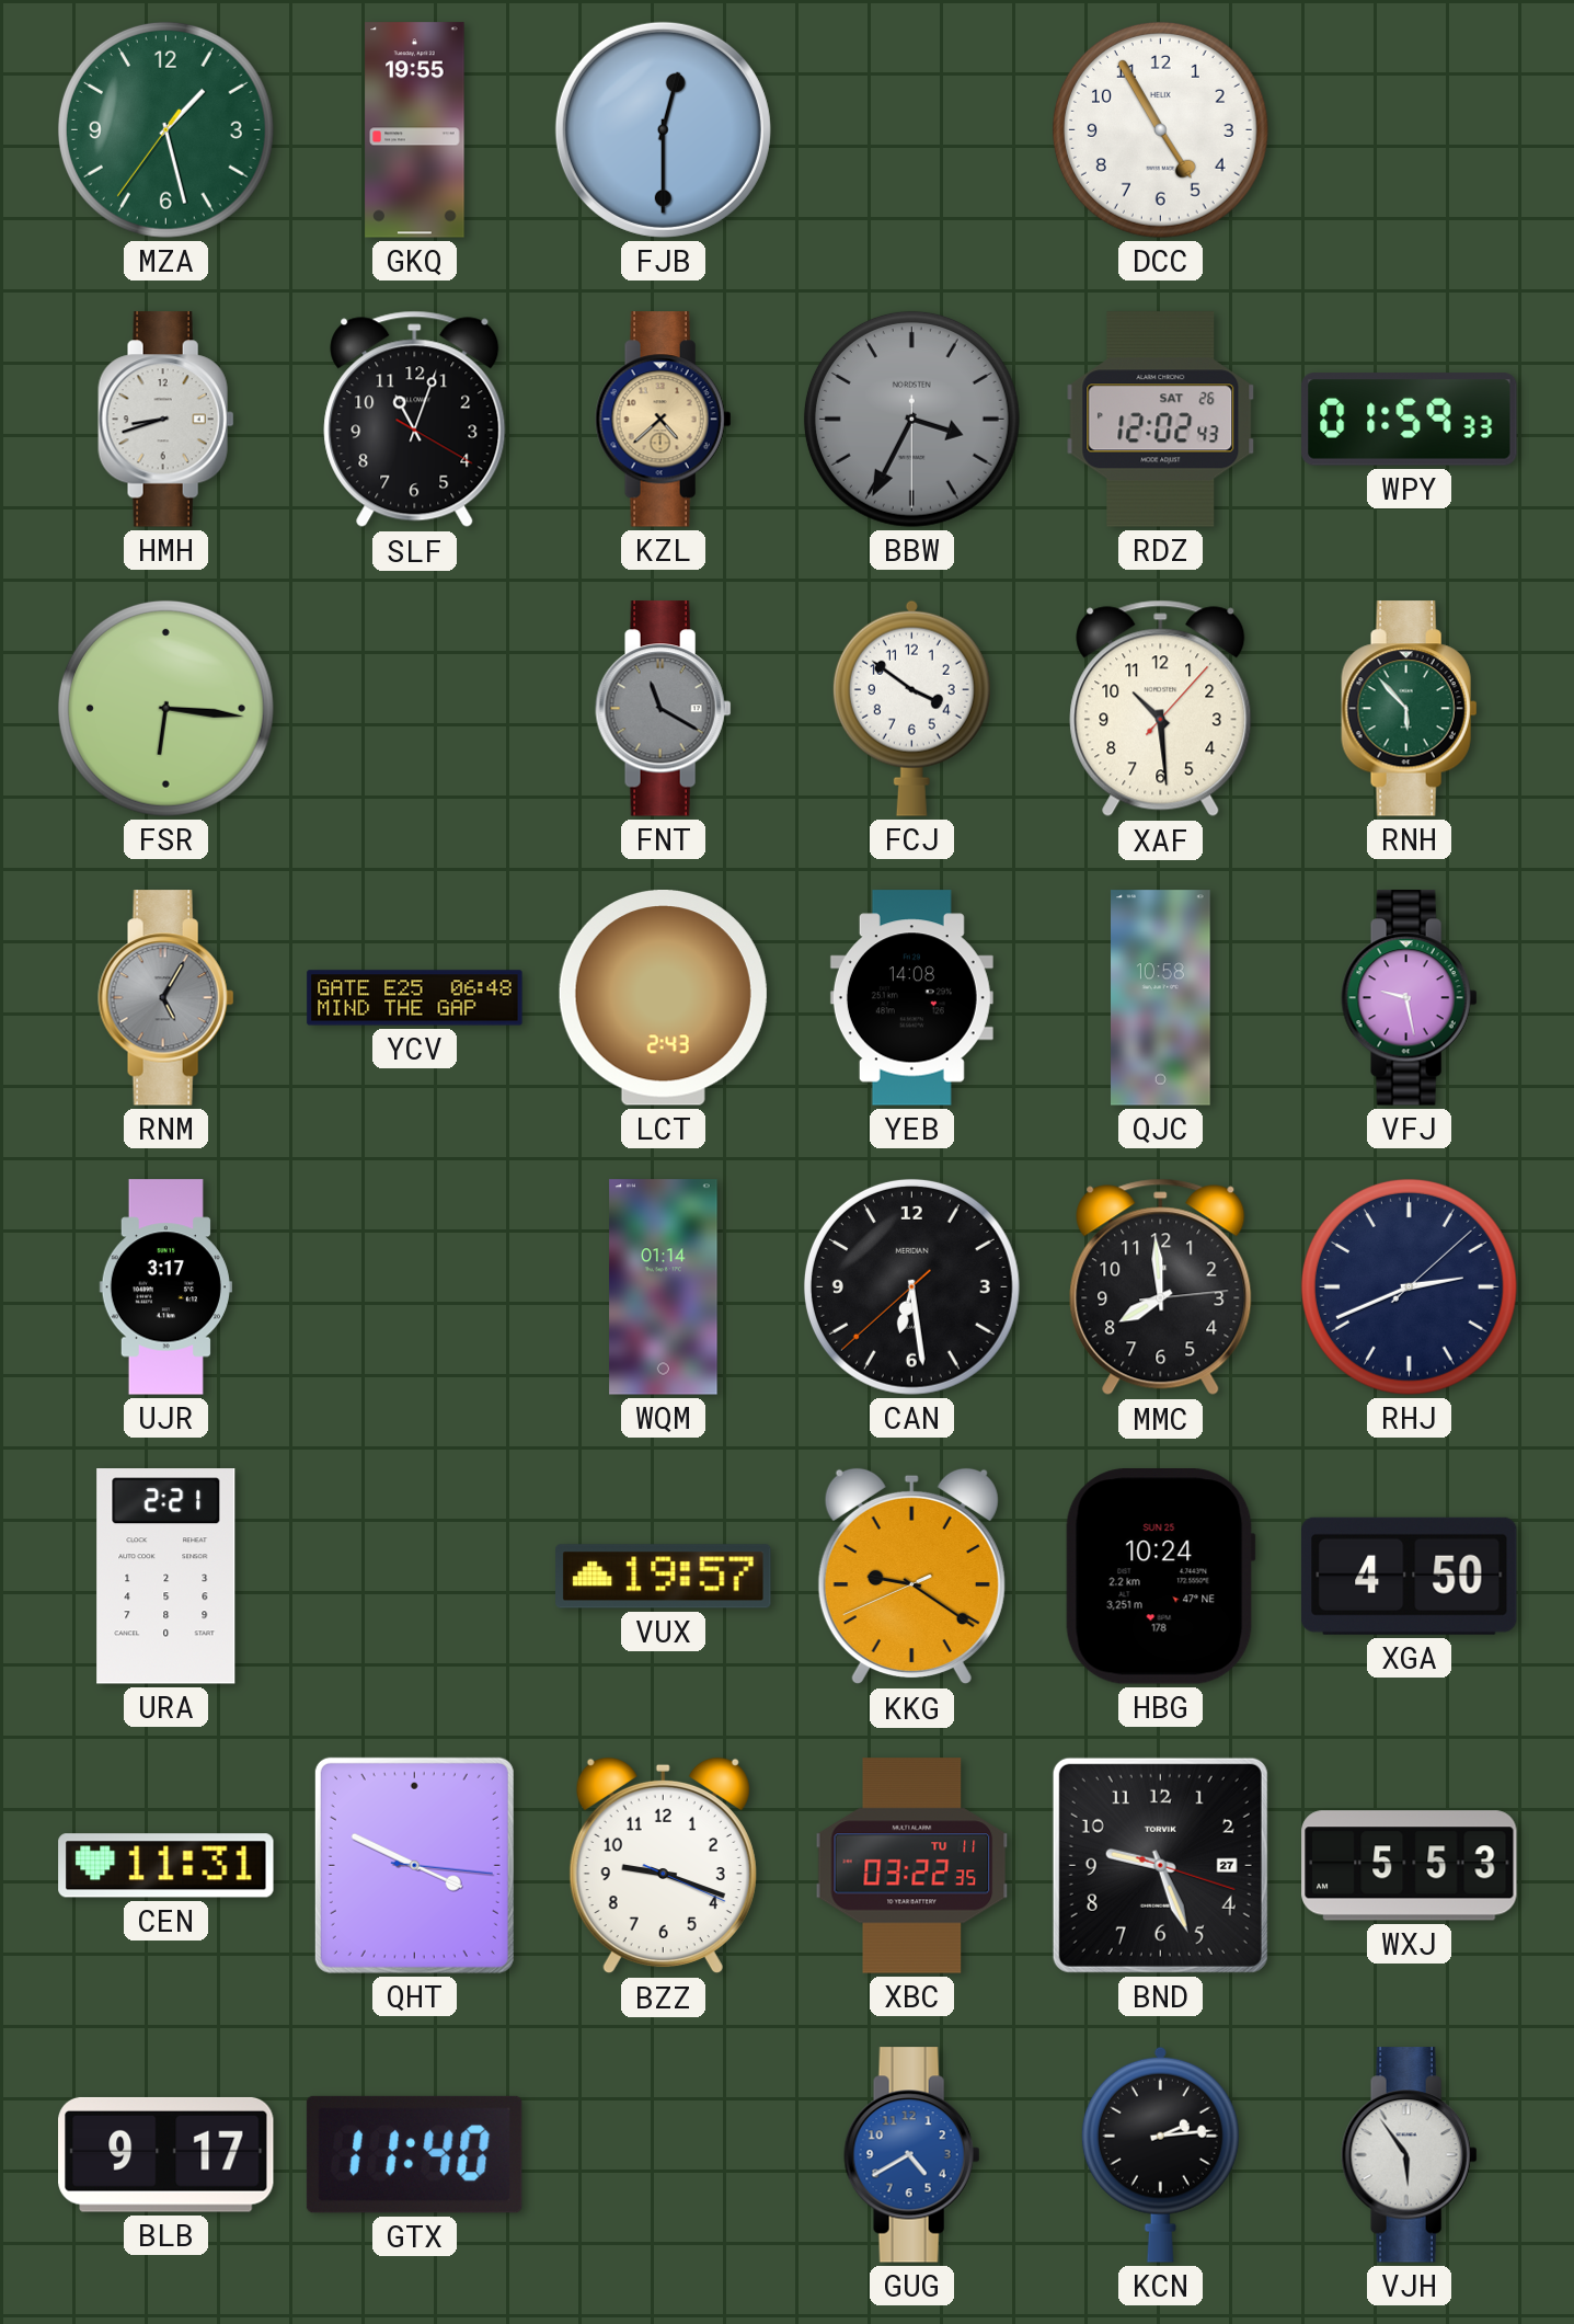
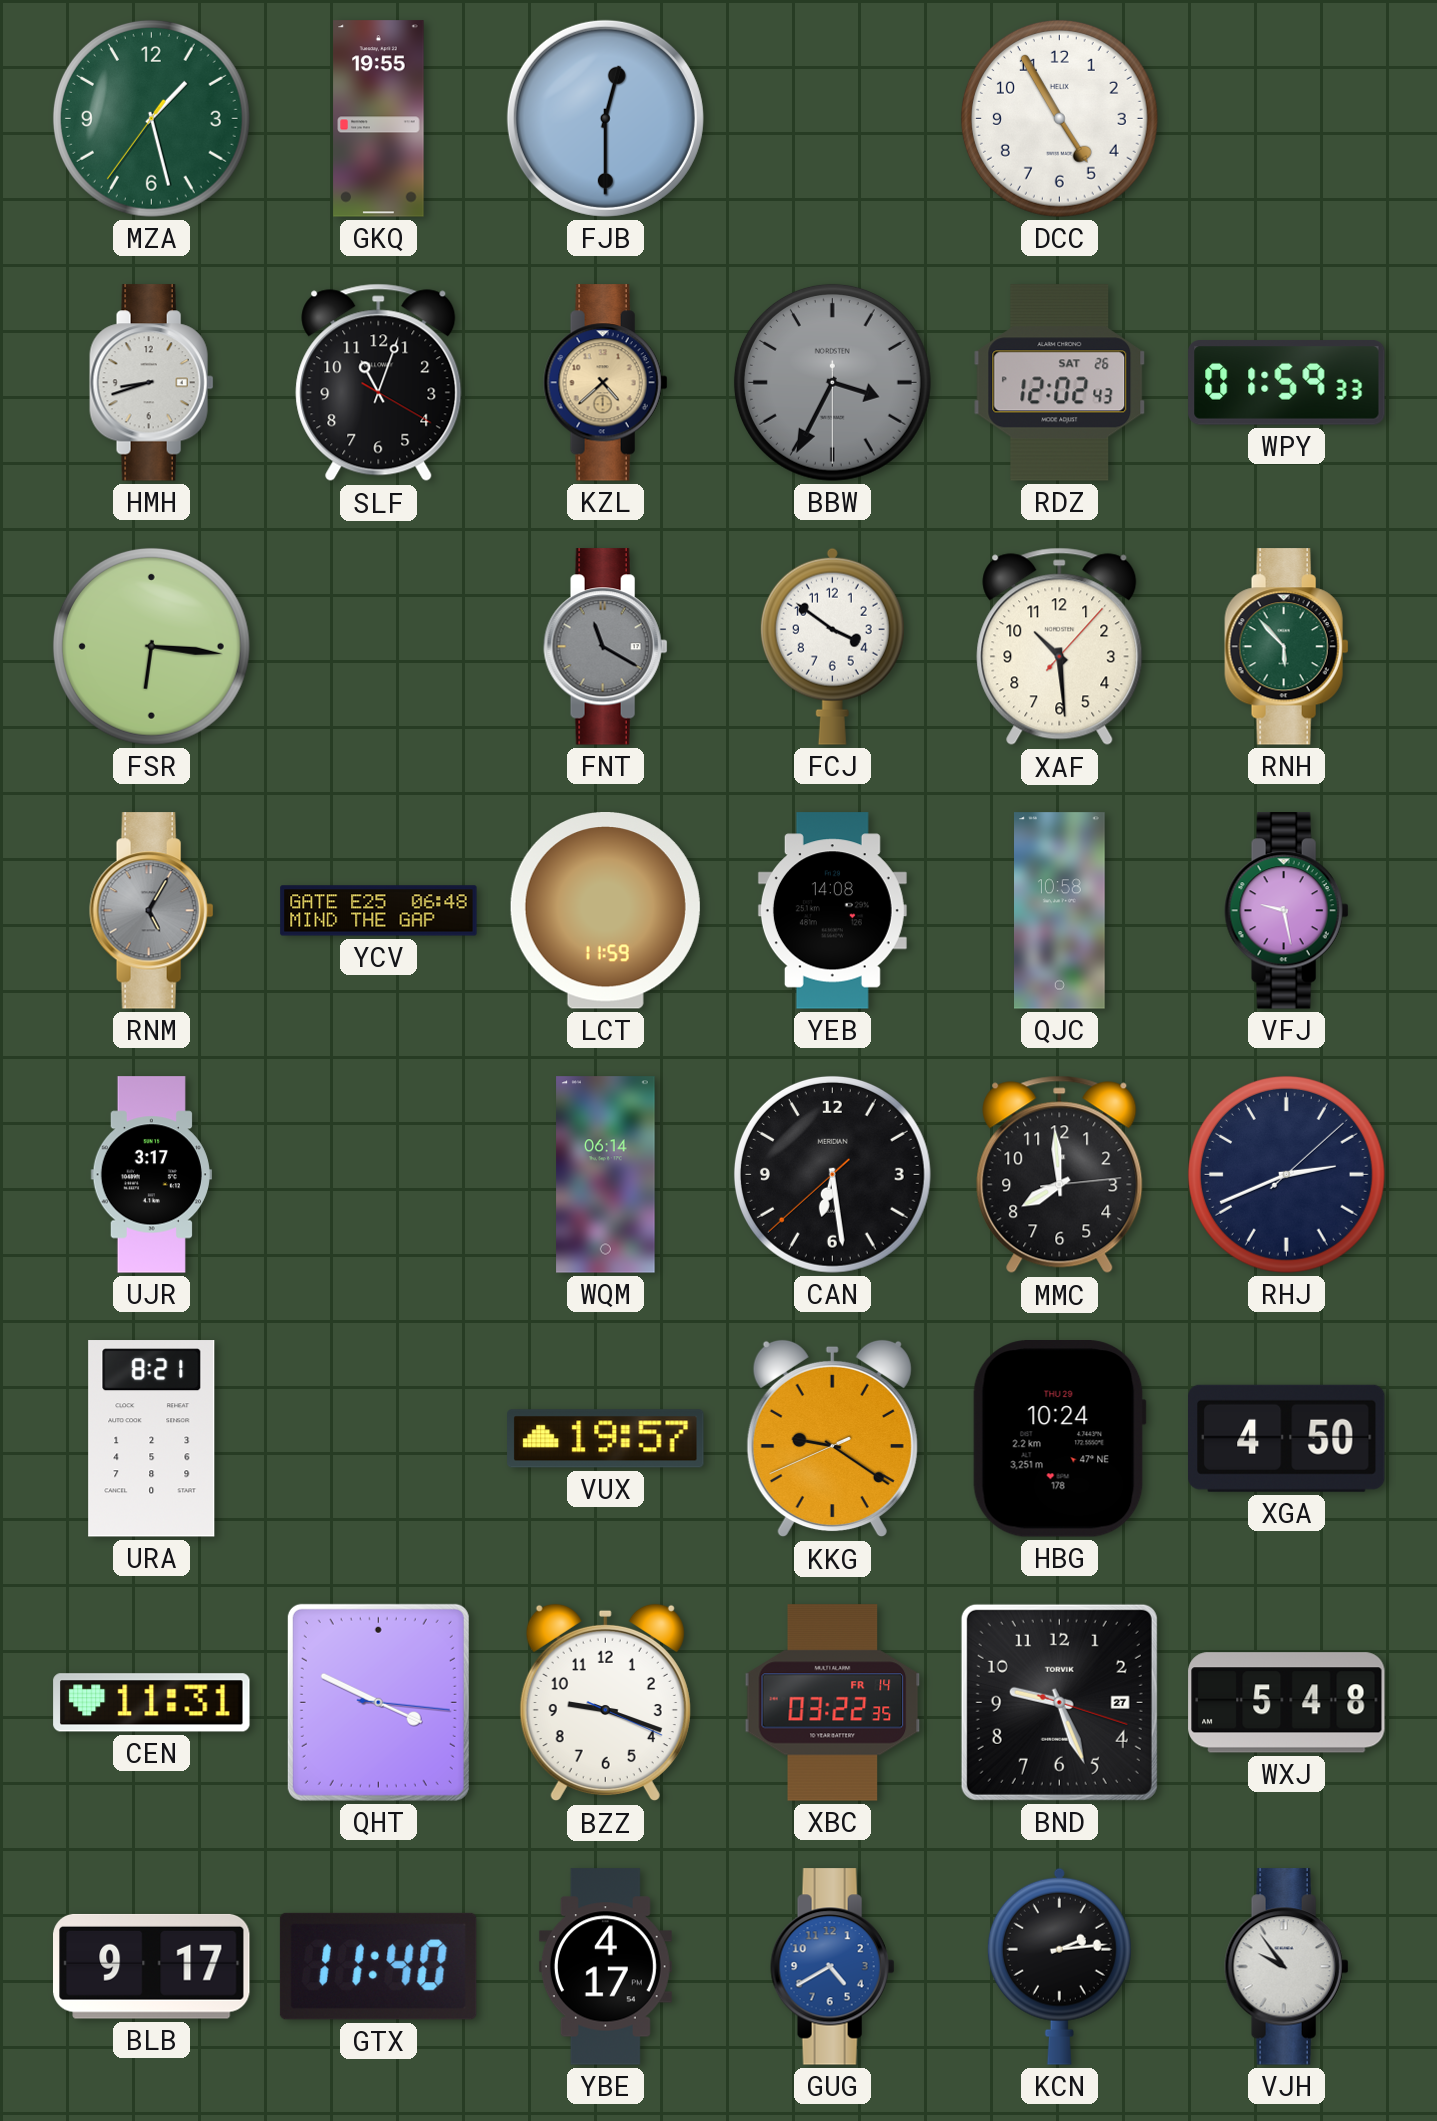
LCT: 2:43 -> 11:59
WQM: 01:14 -> 06:14
URA: 2:21 -> 8:21
HBG date: SUN 25 -> THU 29
XBC date: TU 11 -> FR 14
WXJ: 5:53 -> 5:48
YBE: none -> 4:17
VJH: 5:54 -> 9:54
